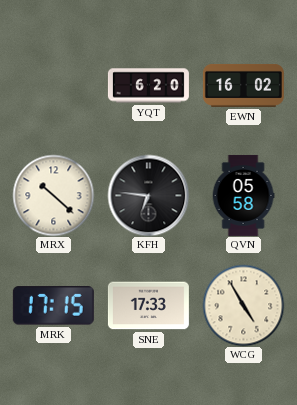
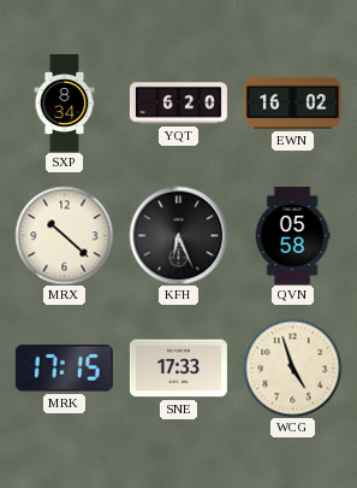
SXP: none -> 8:34
KFH: 6:46 -> 6:26
WCG: 4:55 -> 4:57
